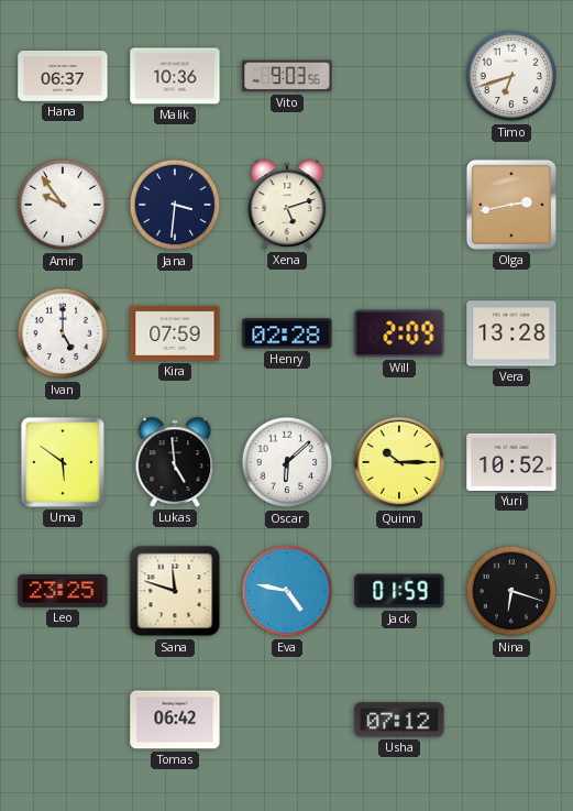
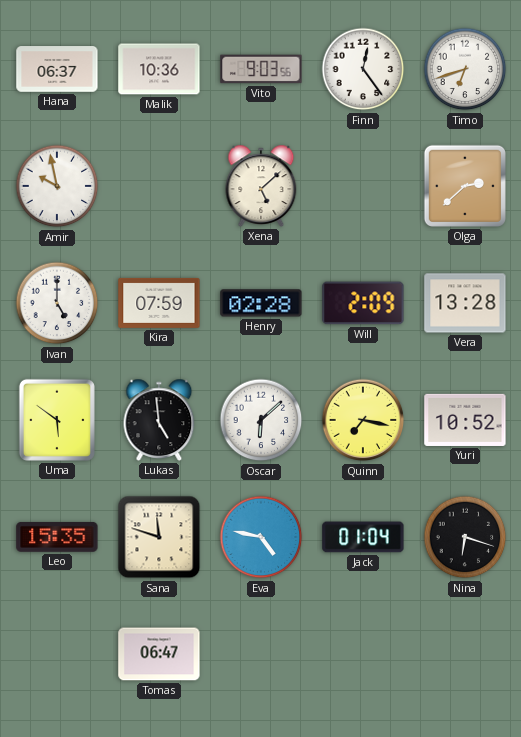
Finn: none -> 12:24
Amir: 9:54 -> 9:58
Jana: 3:31 -> none
Xena: 5:12 -> 5:08
Olga: 2:43 -> 2:38
Quinn: 10:15 -> 7:17
Leo: 23:25 -> 15:35
Jack: 01:59 -> 01:04
Tomas: 06:42 -> 06:47
Usha: 07:12 -> none
